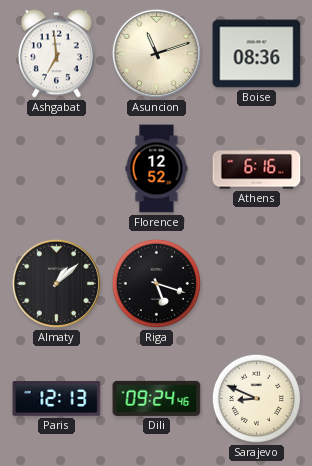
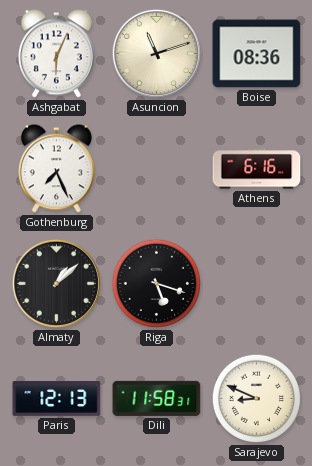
Ashgabat: 6:59 -> 6:04
Gothenburg: none -> 7:26
Florence: 12:52 -> none
Dili: 09:24 -> 11:58
